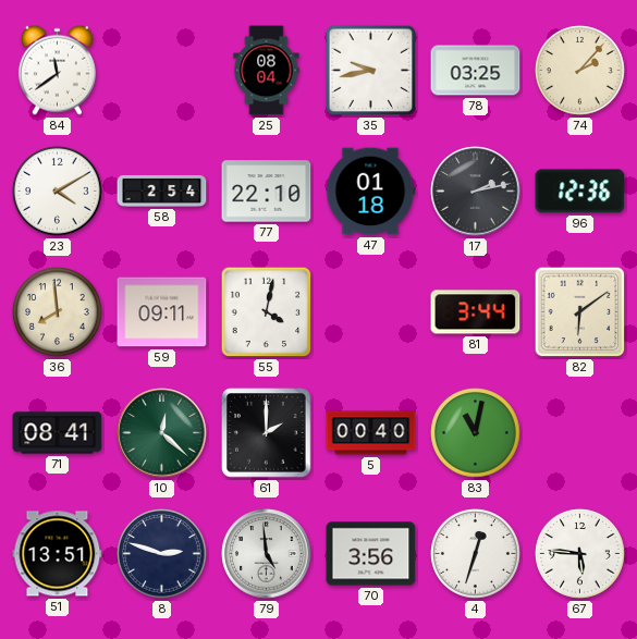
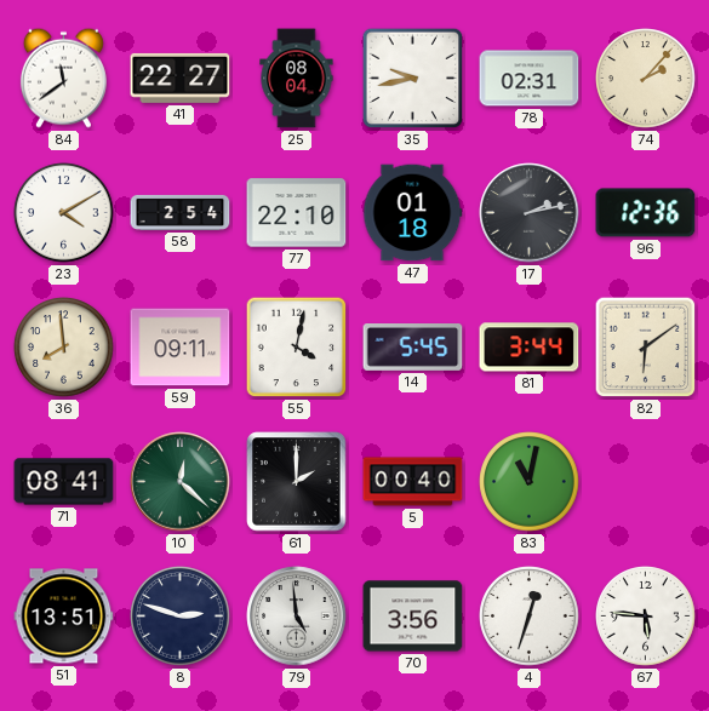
41: none -> 22:27
78: 03:25 -> 02:31
14: none -> 5:45
